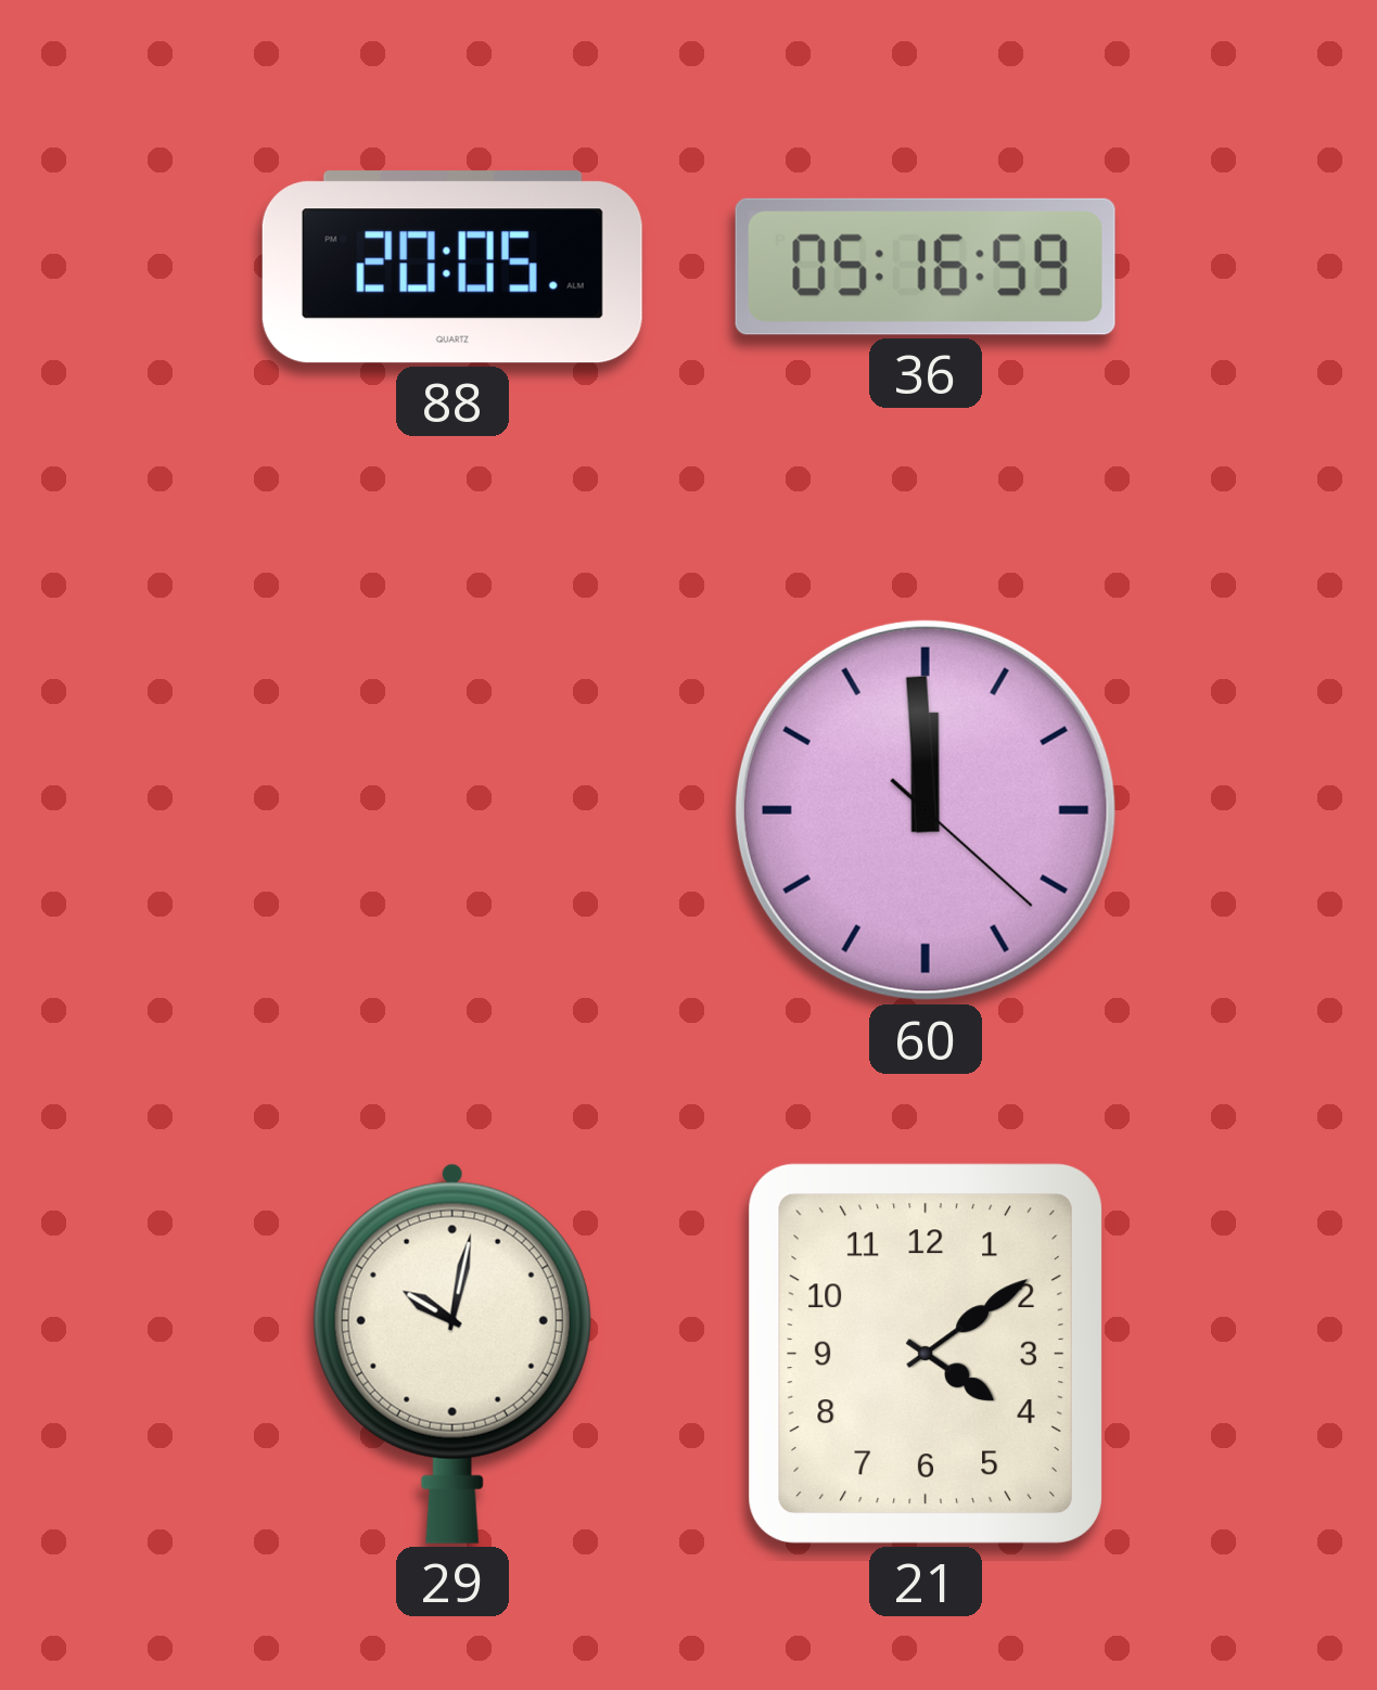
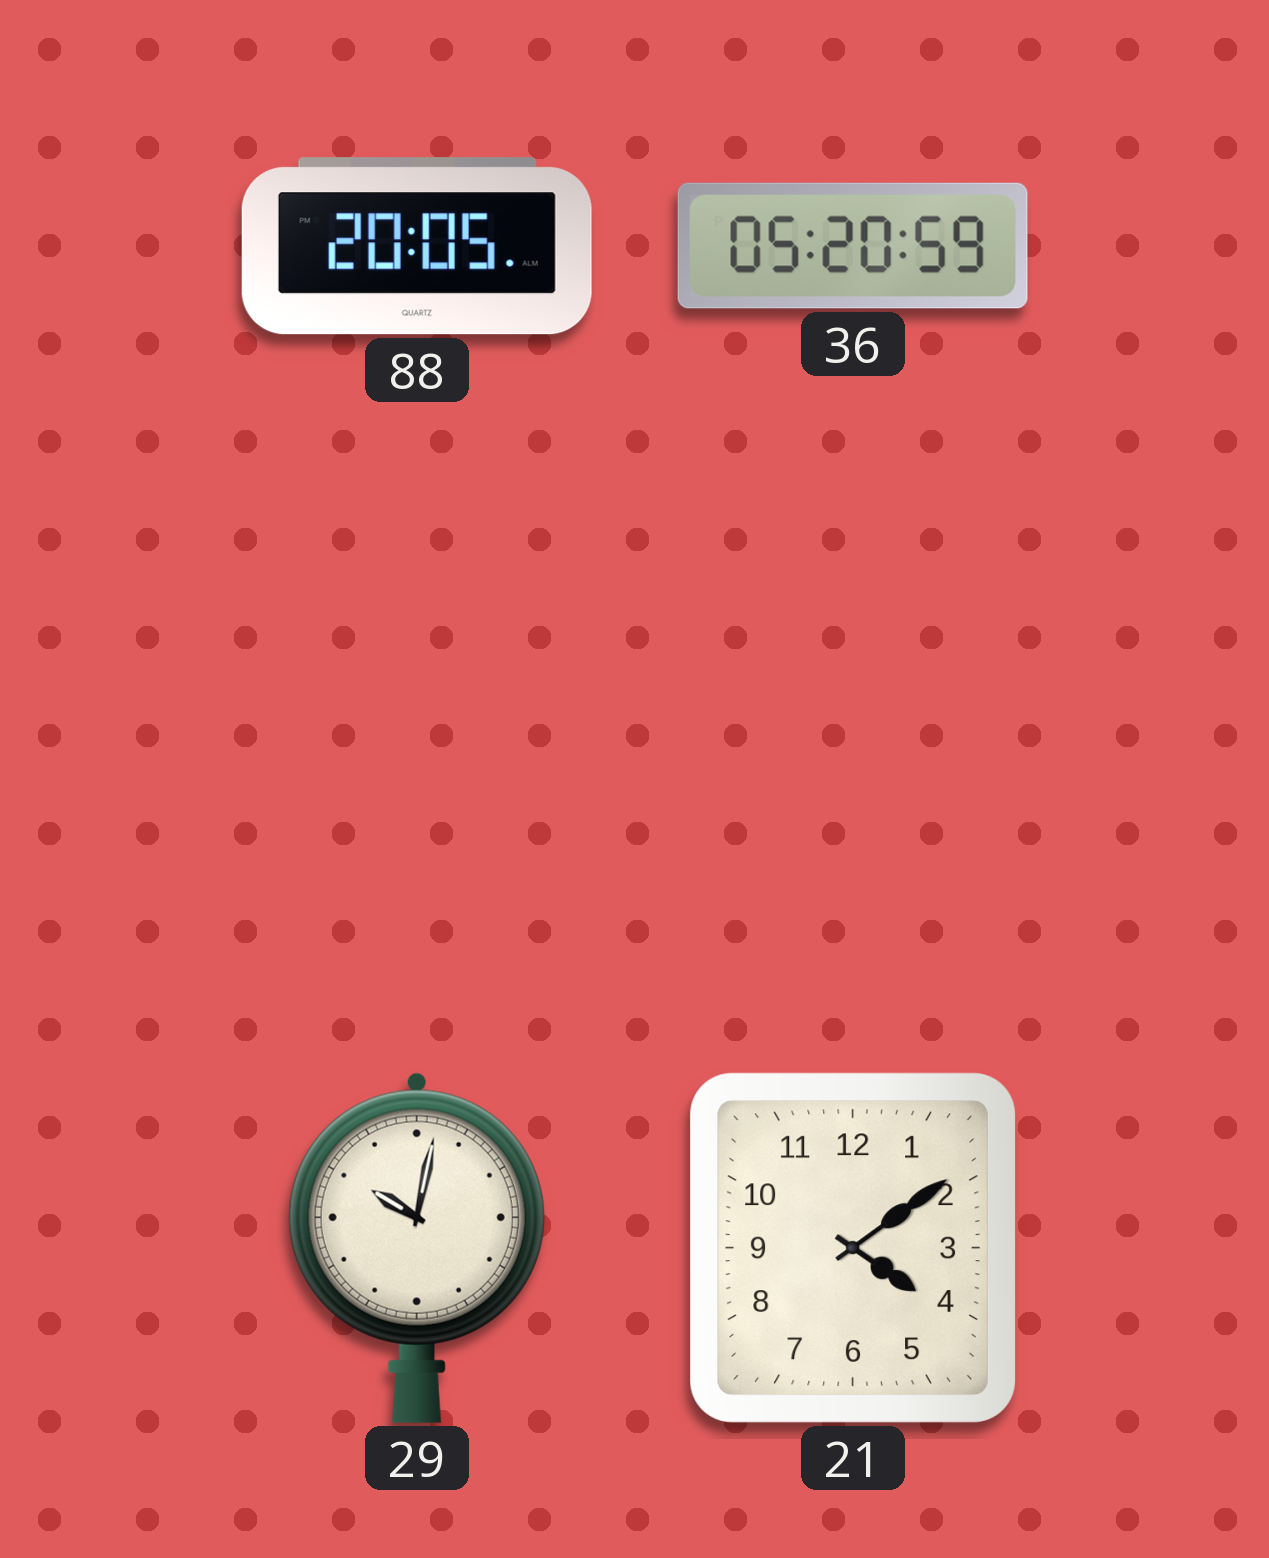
36: 05:16 -> 05:20
60: 11:59 -> none
